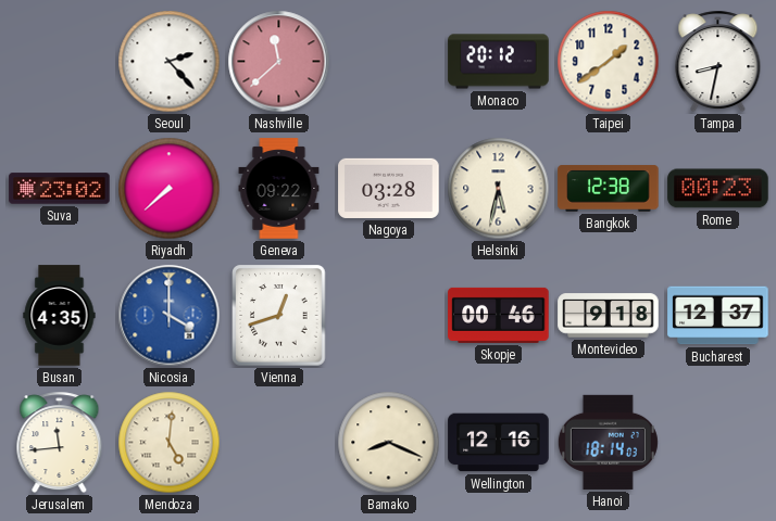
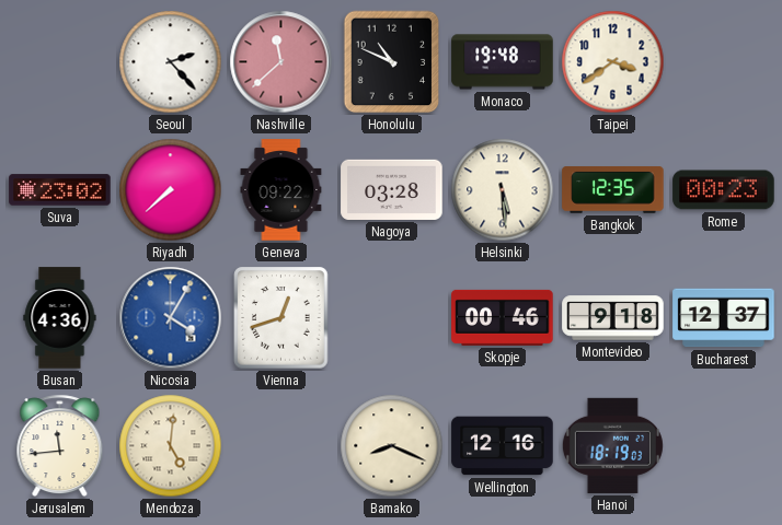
Honolulu: none -> 10:49
Monaco: 20:12 -> 19:48
Taipei: 1:39 -> 3:39
Tampa: 8:32 -> none
Helsinki: 5:32 -> 5:29
Bangkok: 12:38 -> 12:35
Busan: 4:35 -> 4:36
Nicosia: 4:00 -> 4:05
Hanoi: 18:14 -> 18:19
